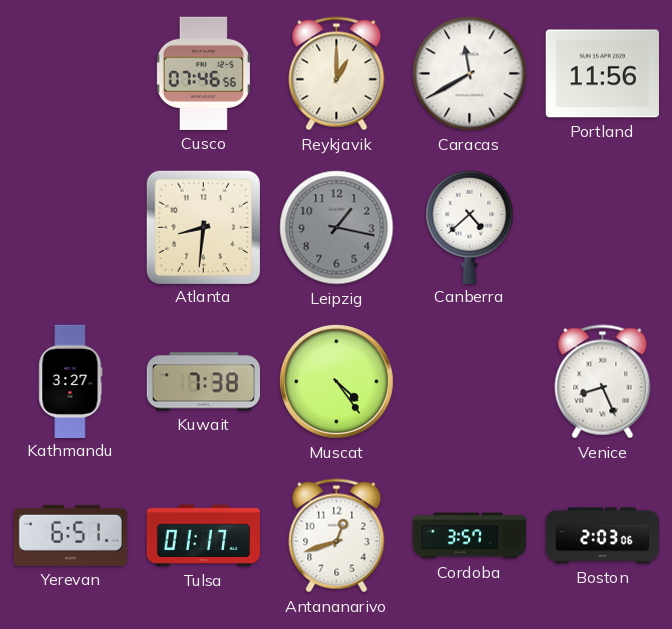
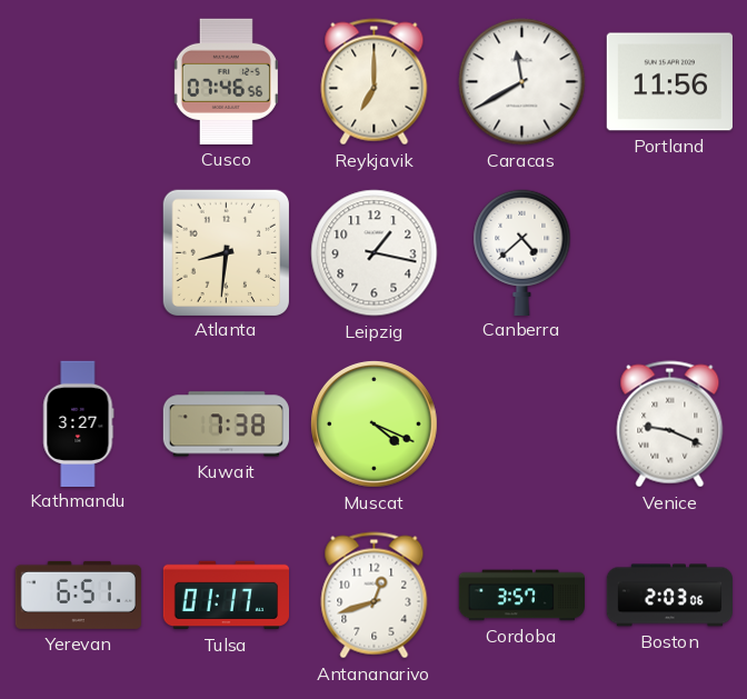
Reykjavik: 1:00 -> 7:00
Leipzig dial: grey -> white
Muscat: 4:24 -> 4:19
Venice: 8:26 -> 9:19
